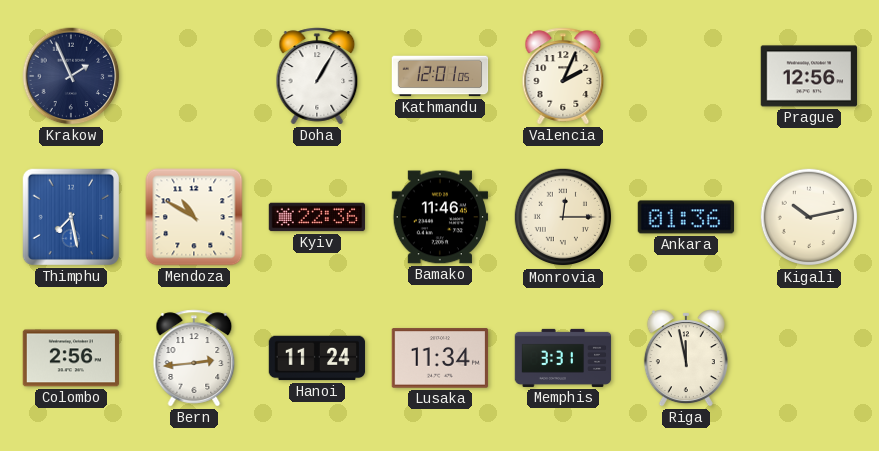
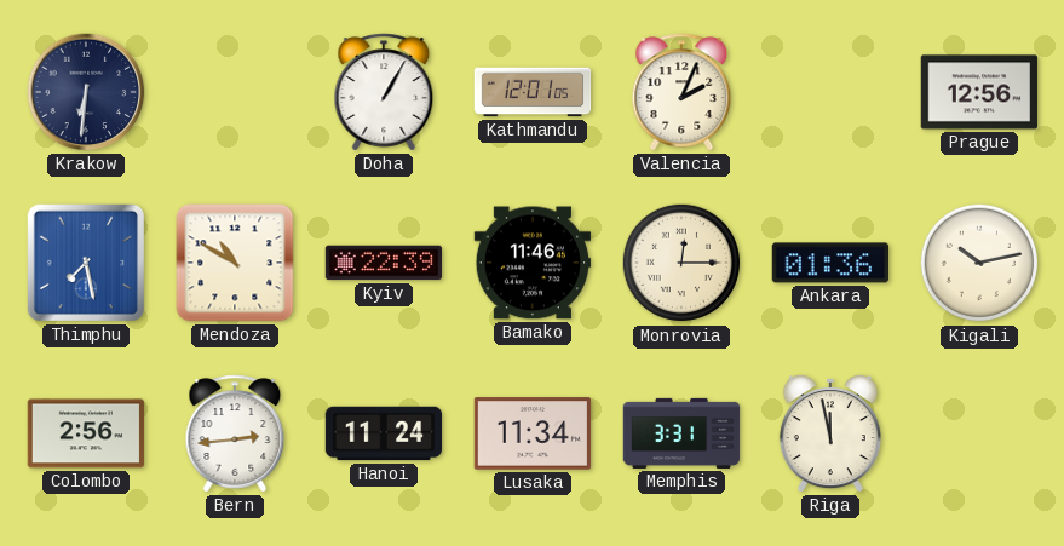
Krakow: 1:56 -> 6:31
Kyiv: 22:36 -> 22:39
